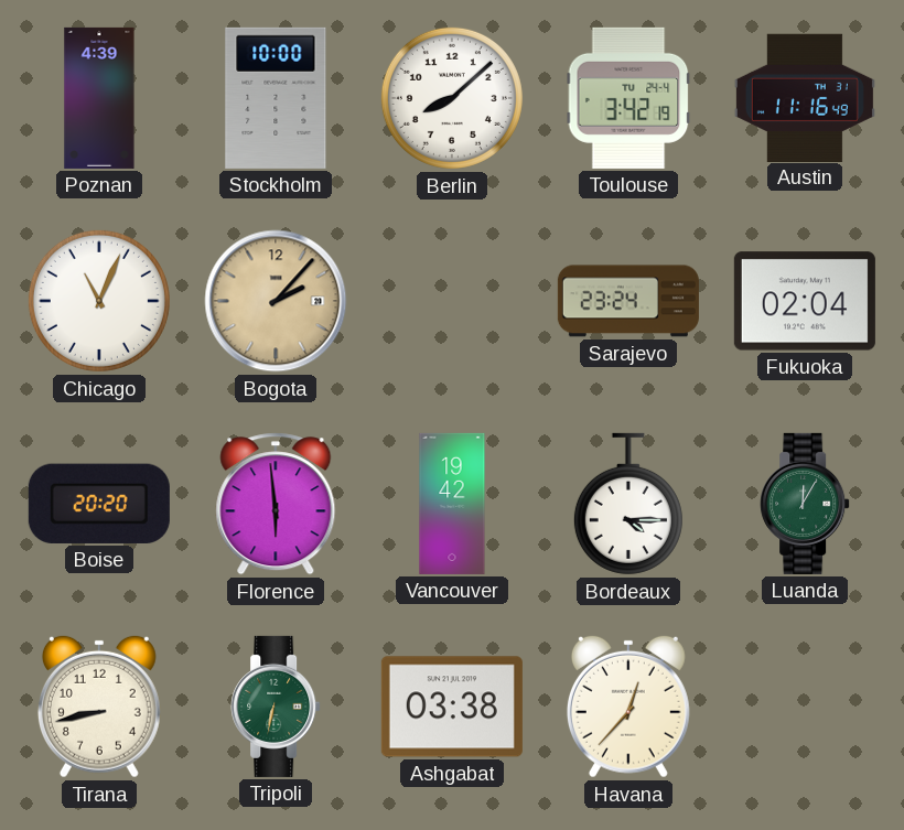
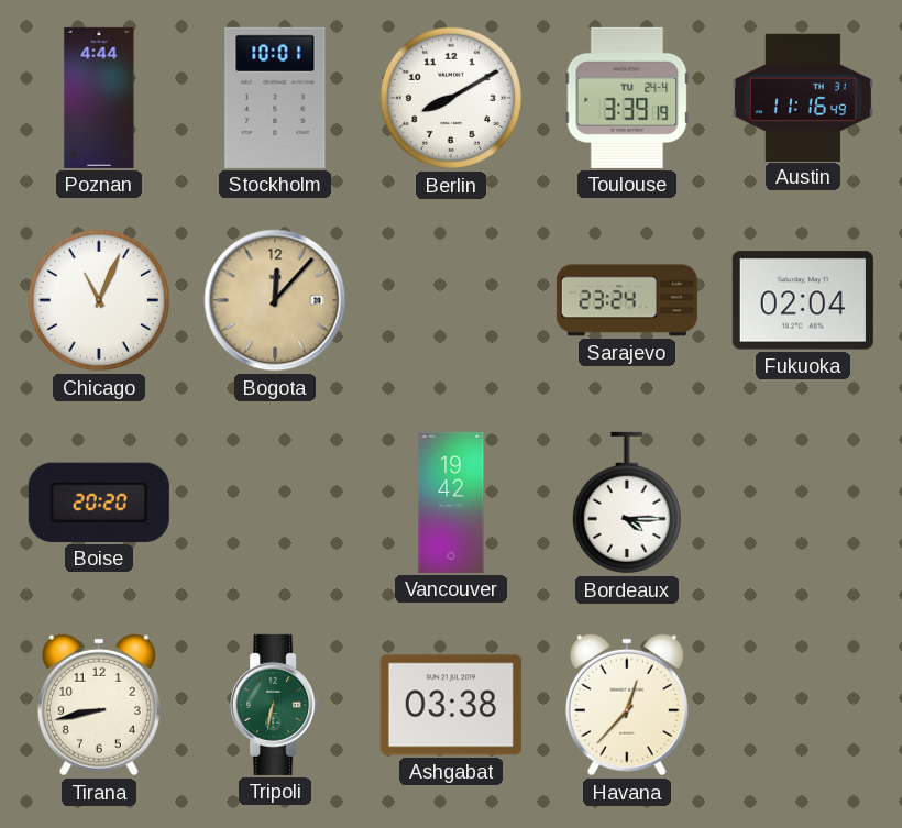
Poznan: 4:39 -> 4:44
Stockholm: 10:00 -> 10:01
Berlin: 8:08 -> 8:10
Toulouse: 3:42 -> 3:39
Bogota: 2:07 -> 12:07
Florence: 5:59 -> none
Luanda: 12:05 -> none
